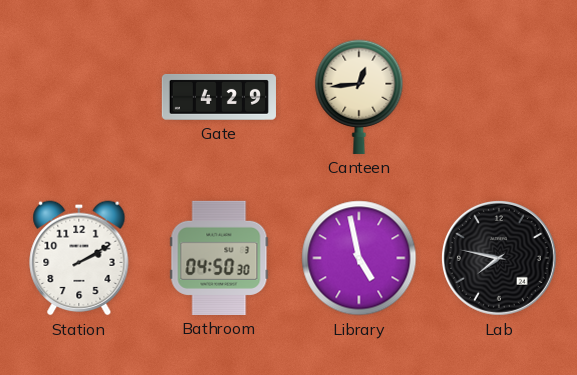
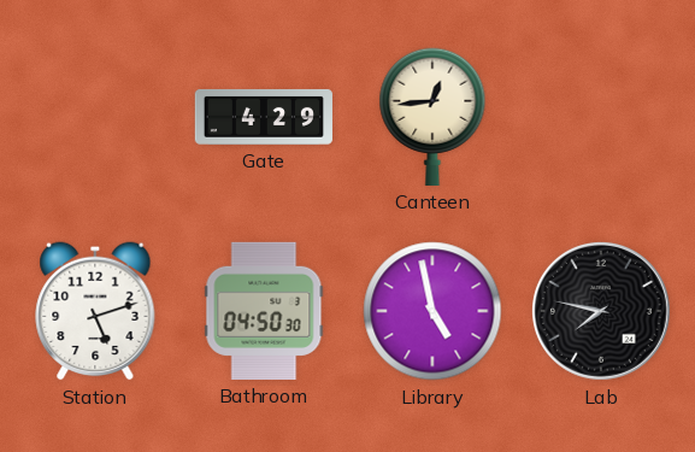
Station: 2:10 -> 5:12
